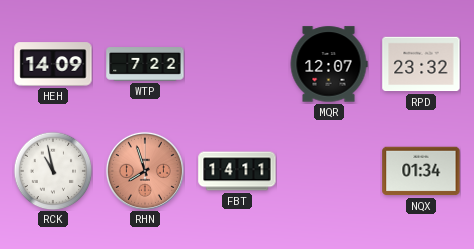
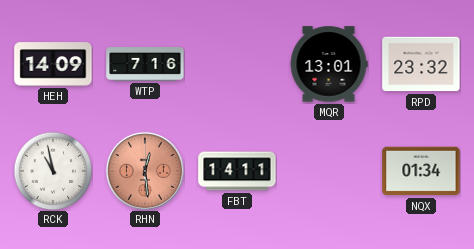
WTP: 7:22 -> 7:16
MQR: 12:07 -> 13:01
RHN: 7:57 -> 12:29
